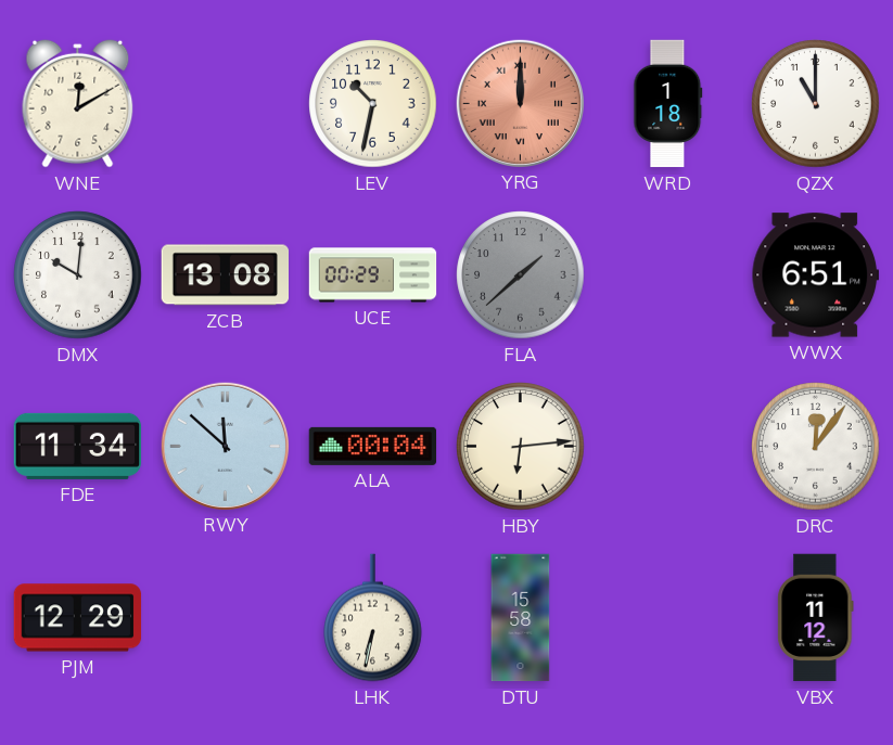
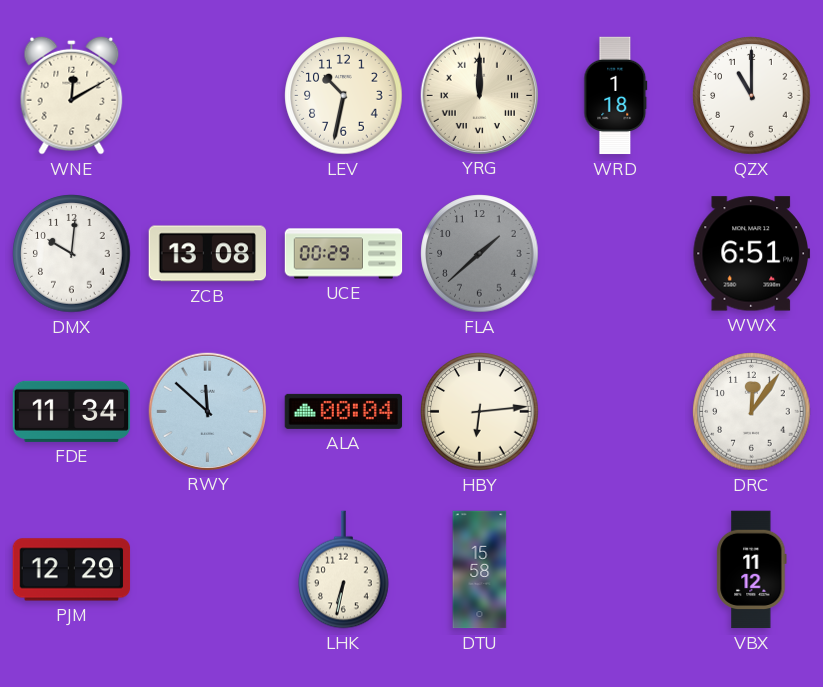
YRG dial: salmon -> cream
